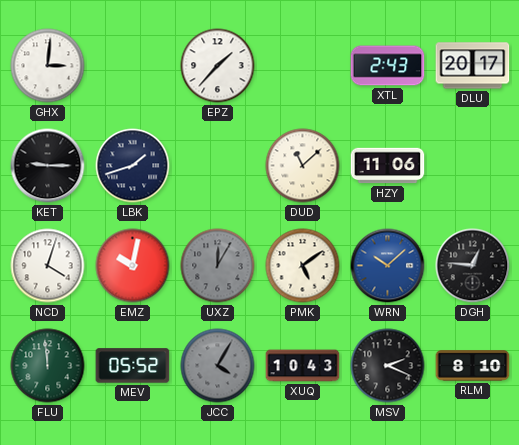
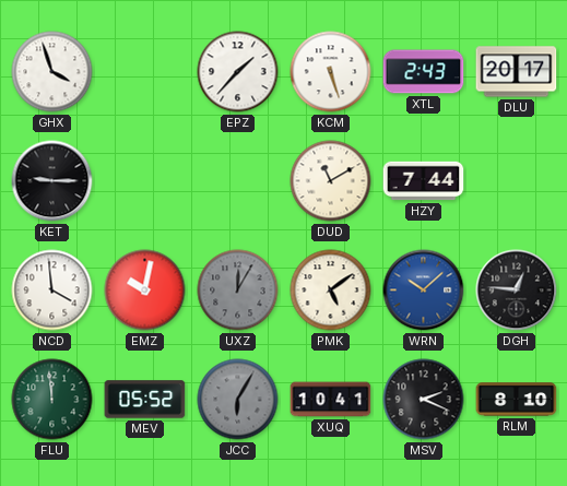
GHX: 3:01 -> 3:57
KCM: none -> 5:27
LBK: 1:42 -> none
DUD: 11:08 -> 11:10
HZY: 11:06 -> 7:44
NCD: 4:03 -> 3:59
JCC: 4:05 -> 6:05
XUQ: 10:43 -> 10:41
